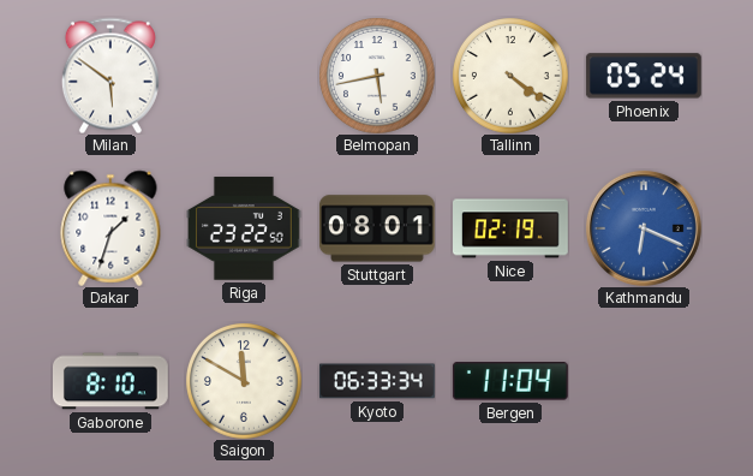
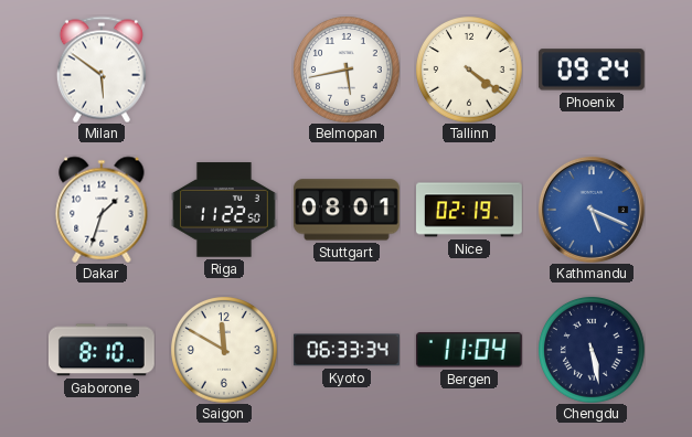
Phoenix: 05:24 -> 09:24
Riga: 23:22 -> 11:22
Kathmandu: 6:19 -> 5:19
Chengdu: none -> 5:28
